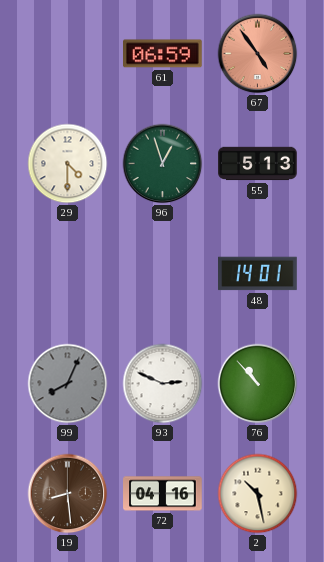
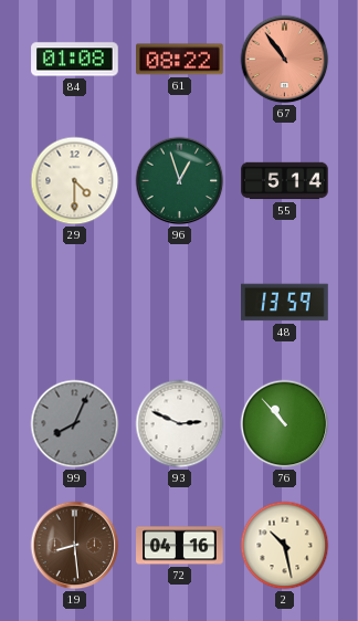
84: none -> 01:08
61: 06:59 -> 08:22
67: 4:54 -> 10:54
55: 5:13 -> 5:14
48: 14:01 -> 13:59
